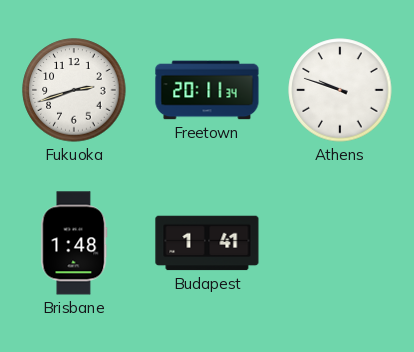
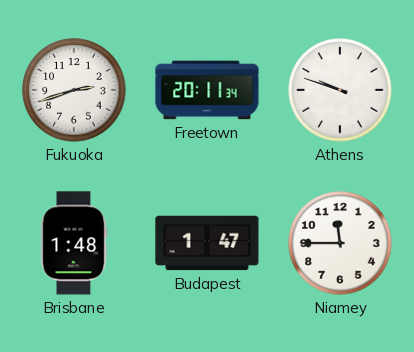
Budapest: 1:41 -> 1:47
Niamey: none -> 11:45
